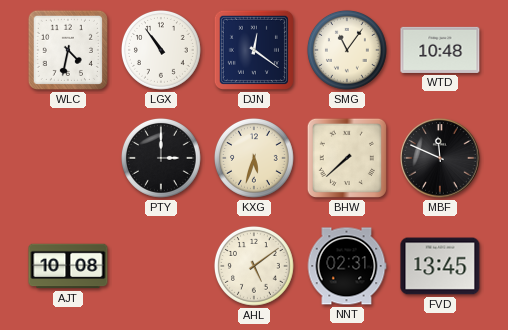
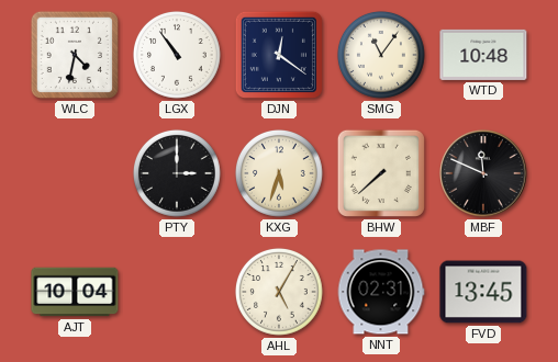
AJT: 10:08 -> 10:04
AHL: 5:09 -> 5:05
